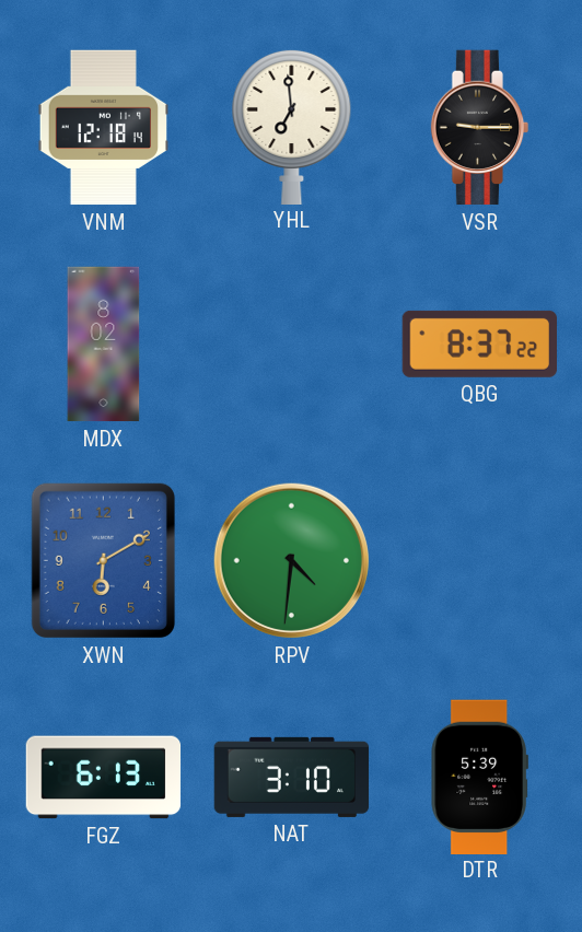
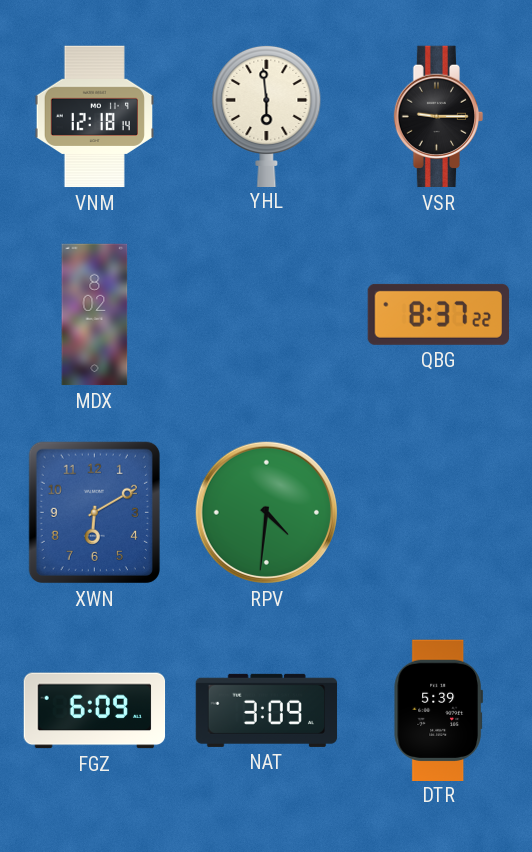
YHL: 6:59 -> 5:59
FGZ: 6:13 -> 6:09
NAT: 3:10 -> 3:09
